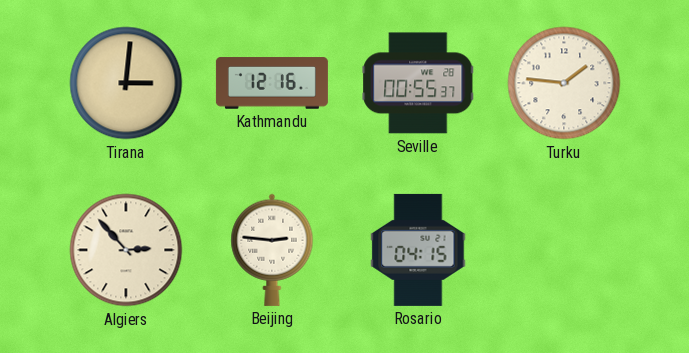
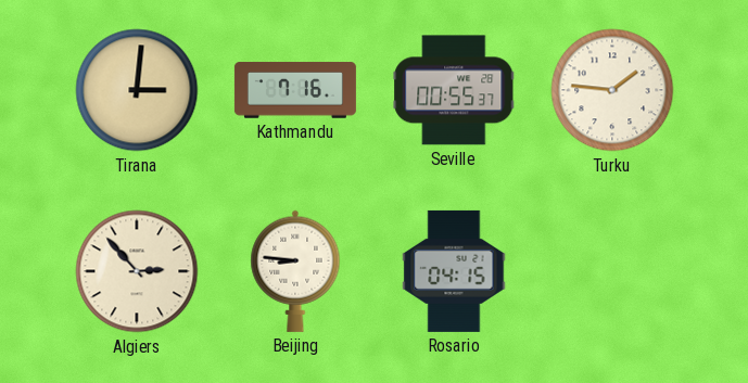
Kathmandu: 12:16 -> 7:16
Beijing: 2:46 -> 8:46
